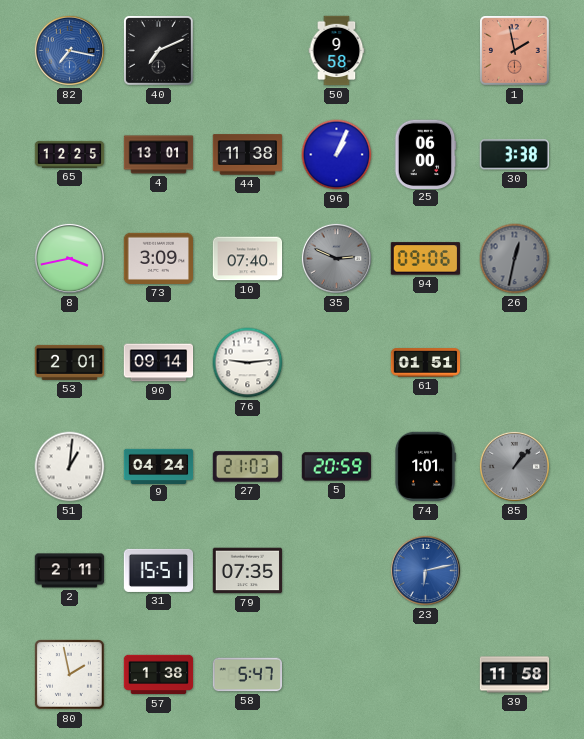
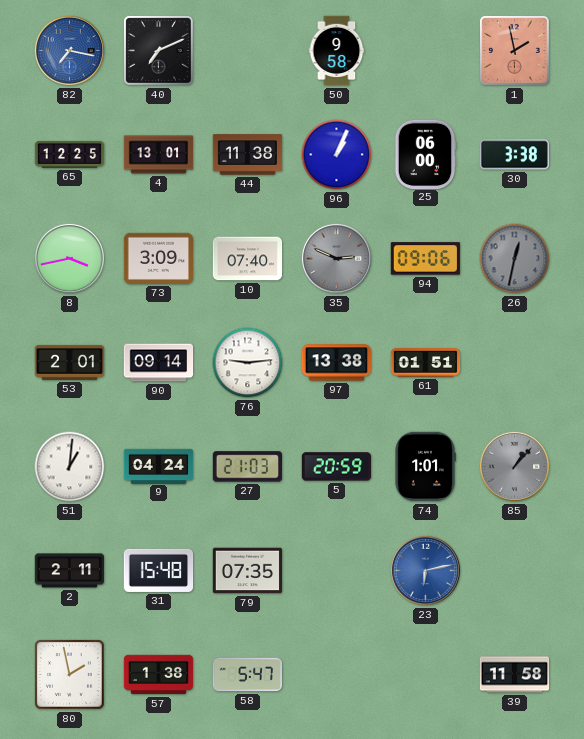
97: none -> 13:38
31: 15:51 -> 15:48
